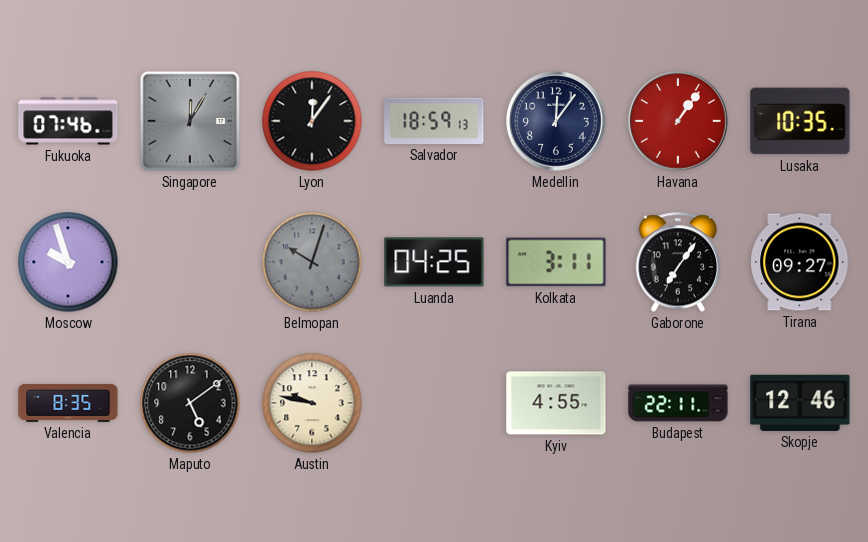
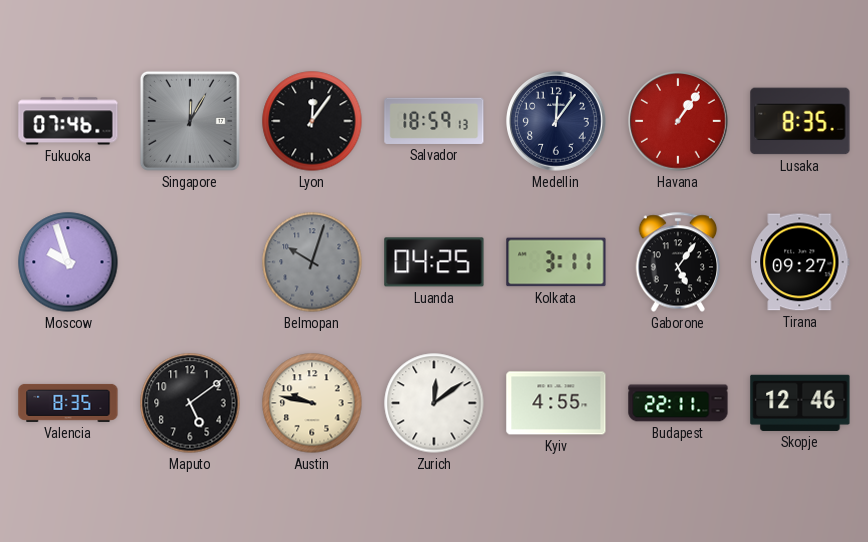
Lusaka: 10:35 -> 8:35
Gaborone: 7:06 -> 5:06
Zurich: none -> 12:09
